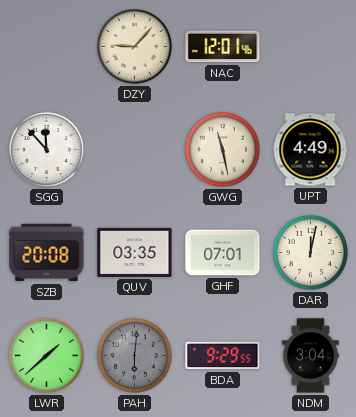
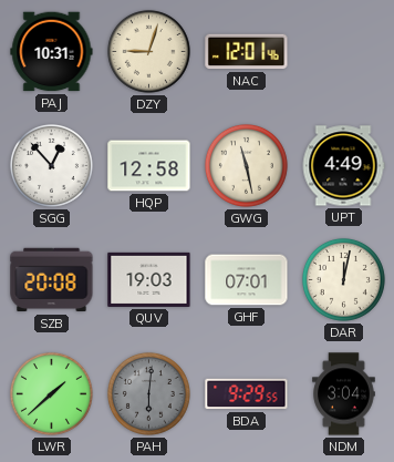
PAJ: none -> 10:31
DZY: 9:07 -> 9:03
SGG: 11:53 -> 12:53
HQP: none -> 12:58
QUV: 03:35 -> 19:03
